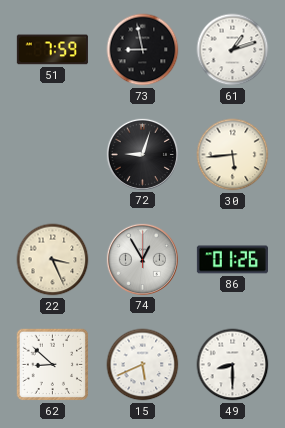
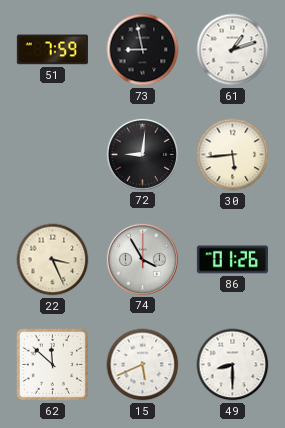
72: 9:03 -> 9:01
74: 12:55 -> 3:55
62: 8:52 -> 11:52
